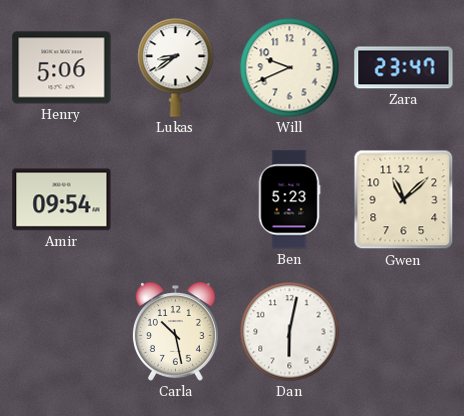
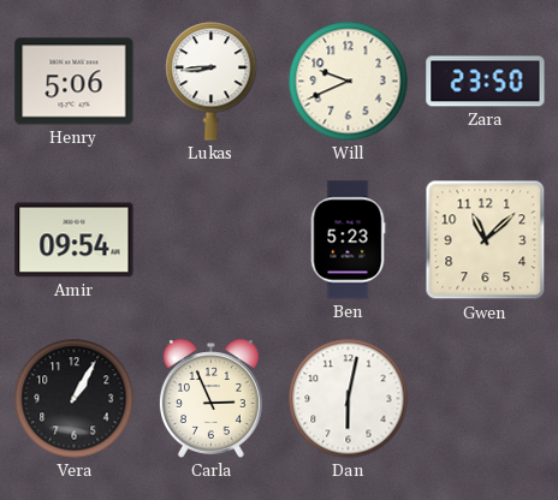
Lukas: 8:39 -> 8:44
Zara: 23:47 -> 23:50
Vera: none -> 1:05
Carla: 10:28 -> 2:56
